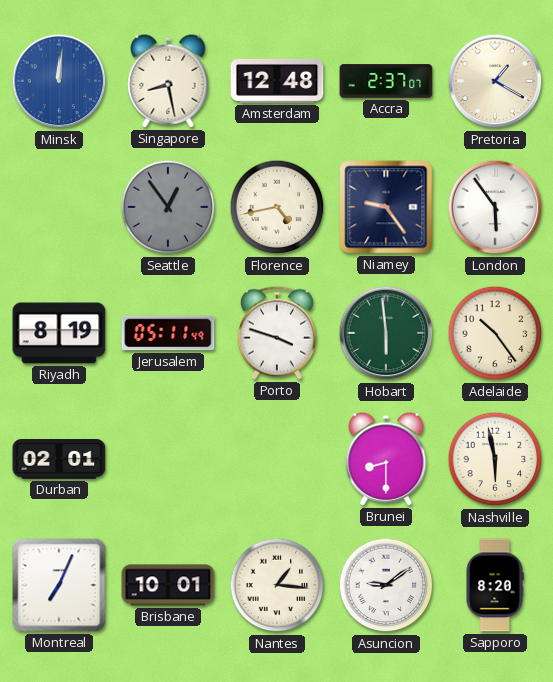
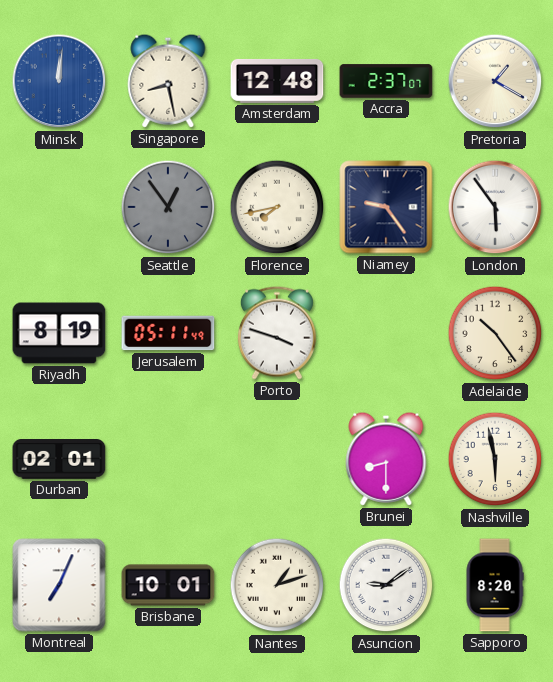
Florence: 4:43 -> 7:43
Hobart: 5:59 -> none
Nantes: 1:16 -> 1:12
